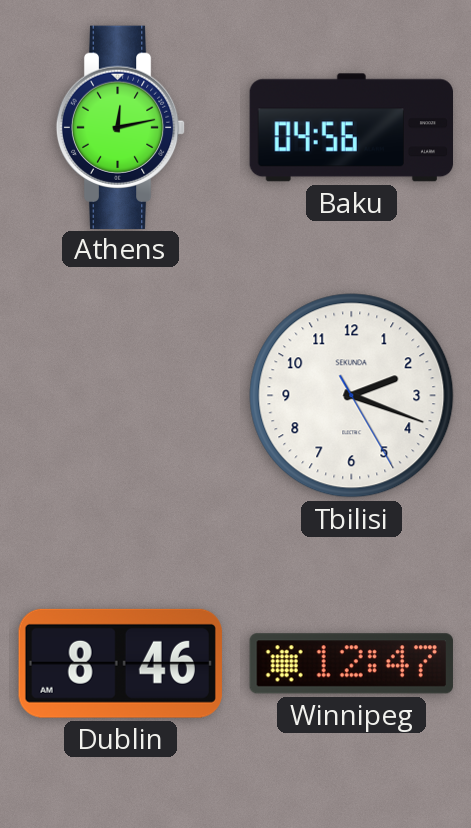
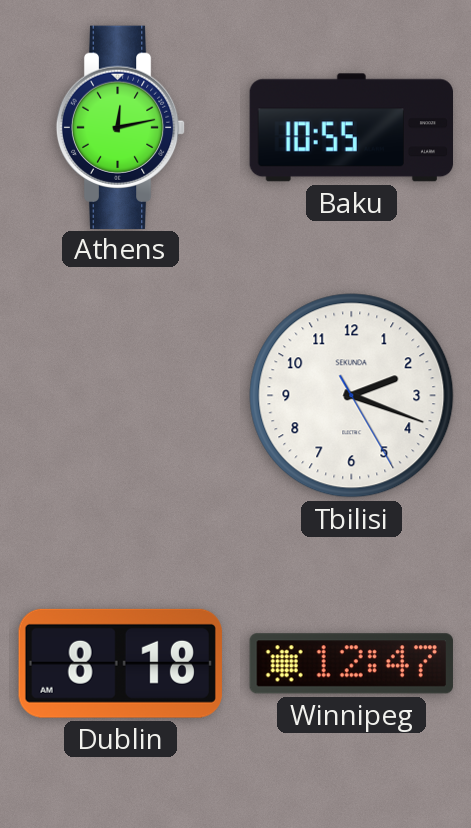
Baku: 04:56 -> 10:55
Dublin: 8:46 -> 8:18
